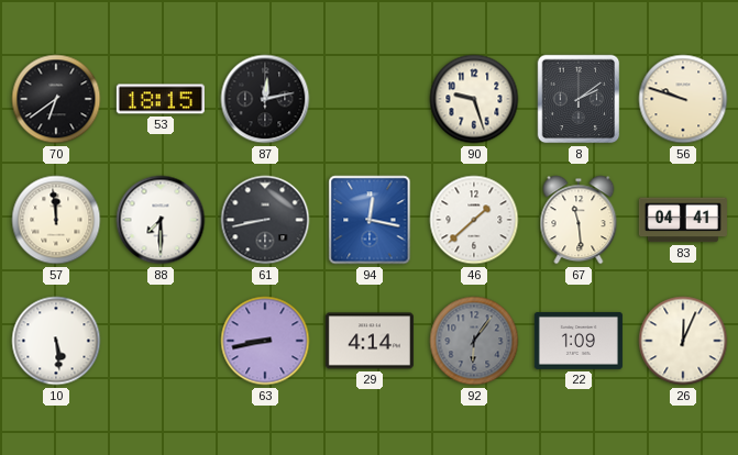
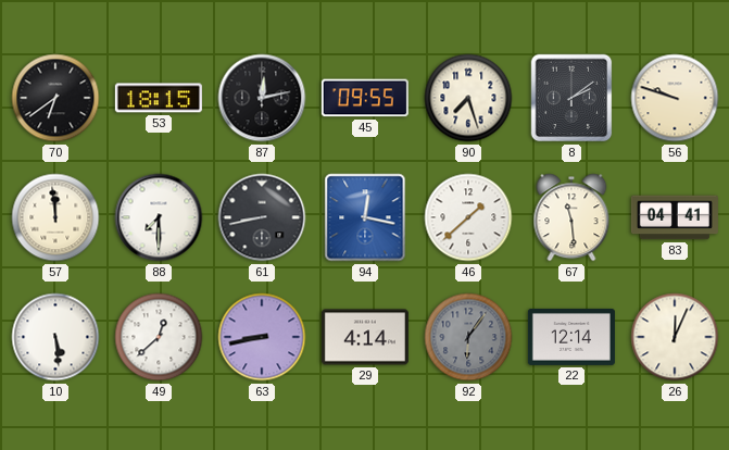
45: none -> 09:55
90: 9:27 -> 7:27
49: none -> 12:38
22: 1:09 -> 12:14
